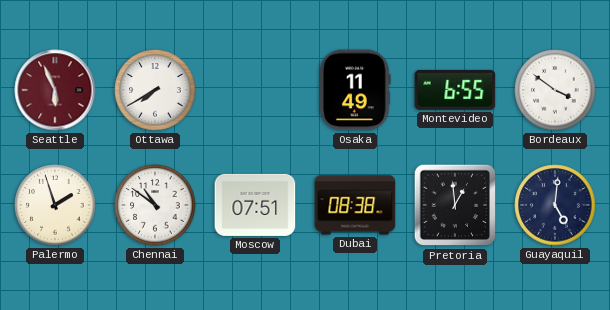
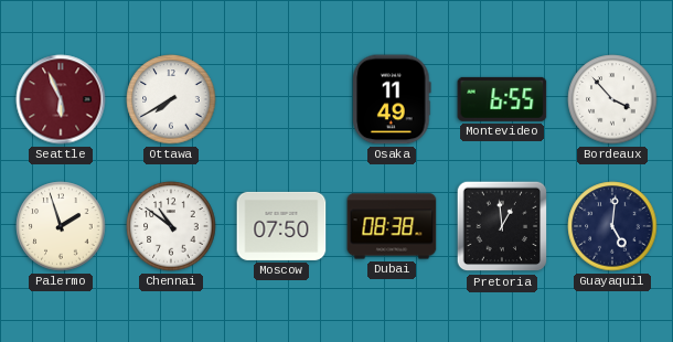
Bordeaux: 3:51 -> 3:53
Moscow: 07:51 -> 07:50
